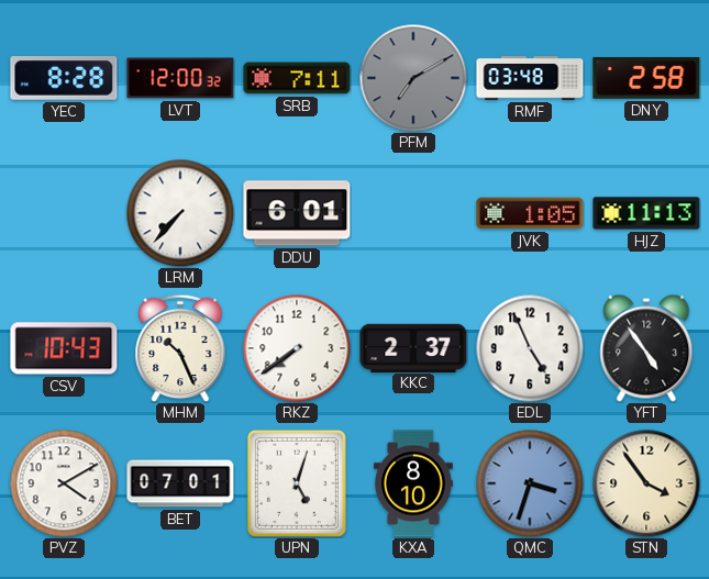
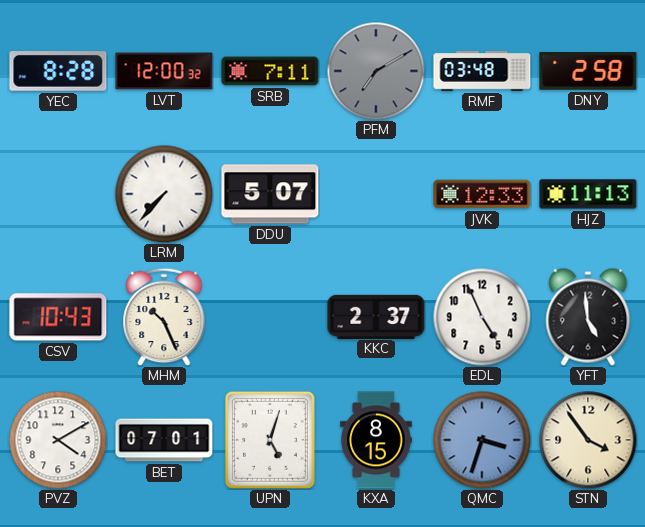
DDU: 6:01 -> 5:07
JVK: 1:05 -> 12:33
RKZ: 7:39 -> none
YFT: 4:54 -> 4:59
KXA: 8:10 -> 8:15
